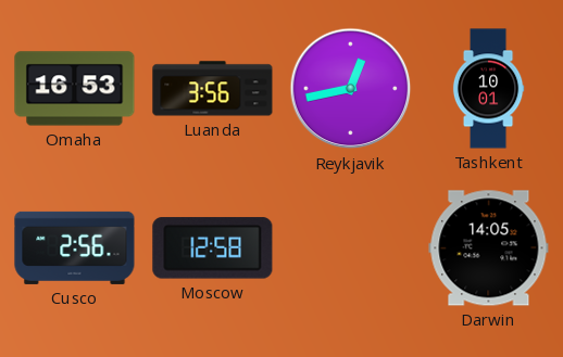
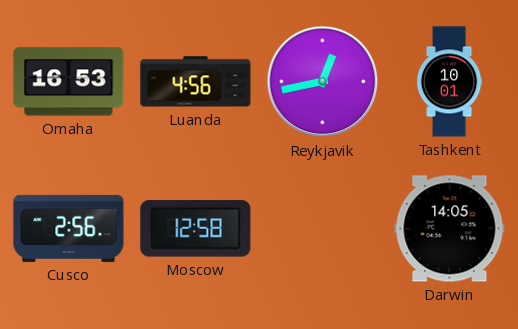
Luanda: 3:56 -> 4:56
